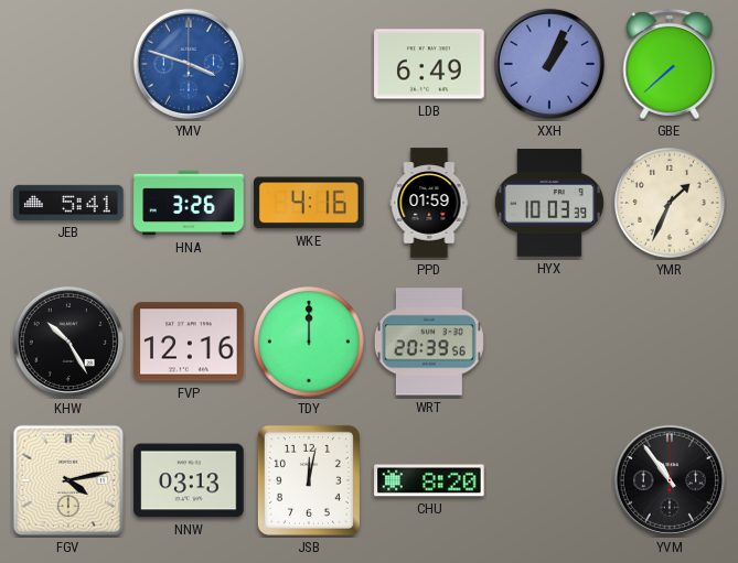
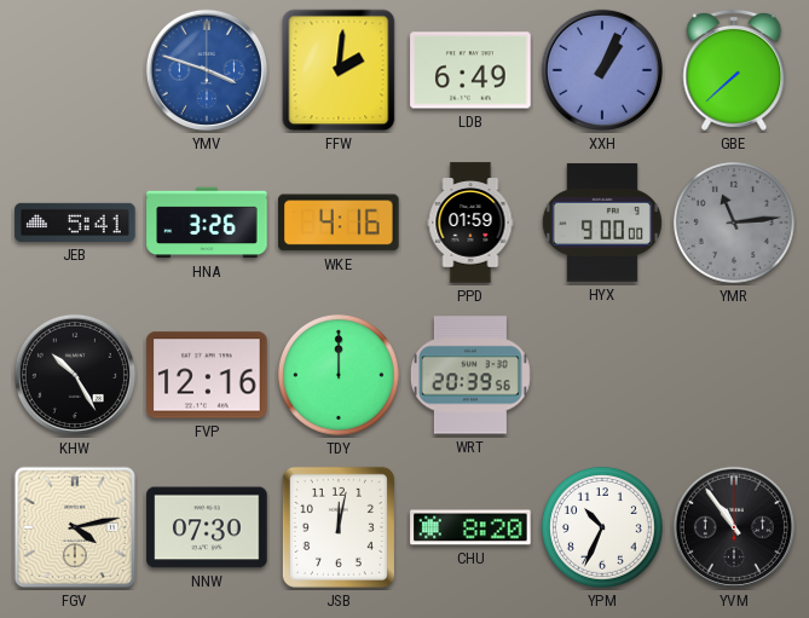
FFW: none -> 2:01
HYX: 10:03 -> 9:00
YMR: 1:34 -> 11:14
YMR dial: cream -> grey
NNW: 03:13 -> 07:30
YPM: none -> 10:34
